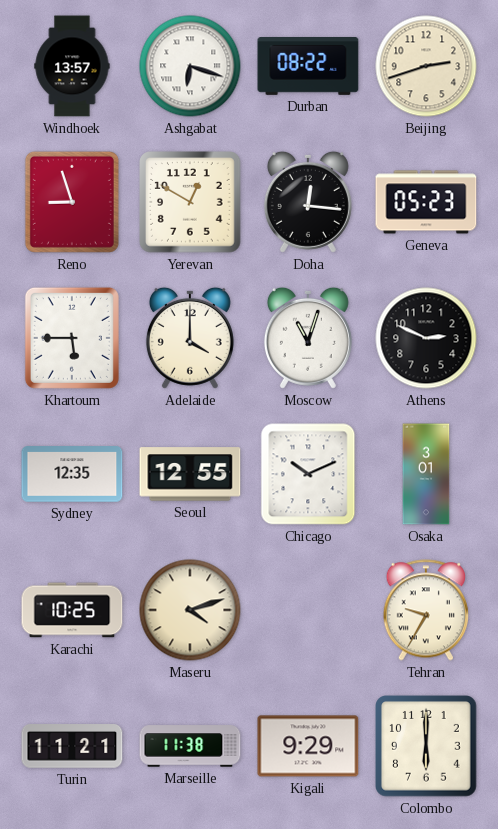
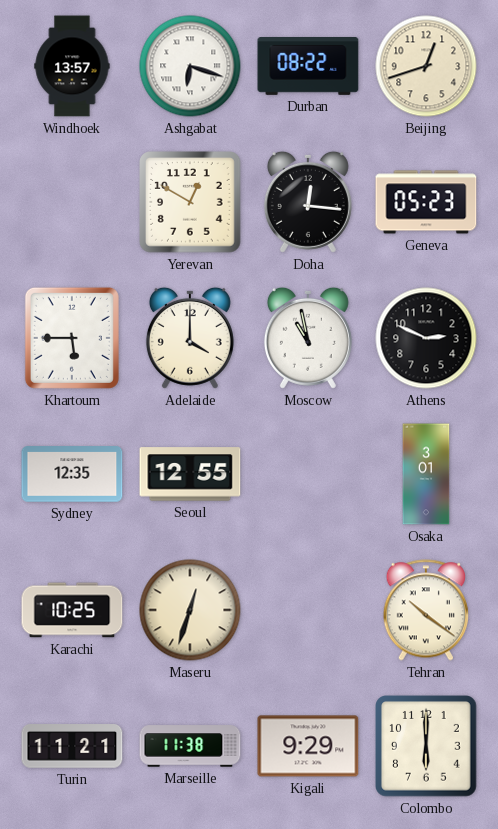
Beijing: 2:42 -> 12:42
Reno: 8:57 -> none
Moscow: 11:03 -> 10:58
Chicago: 10:11 -> none
Maseru: 4:12 -> 12:33
Tehran: 9:35 -> 10:21
